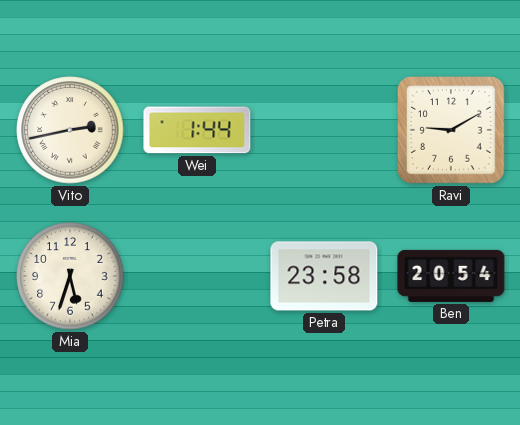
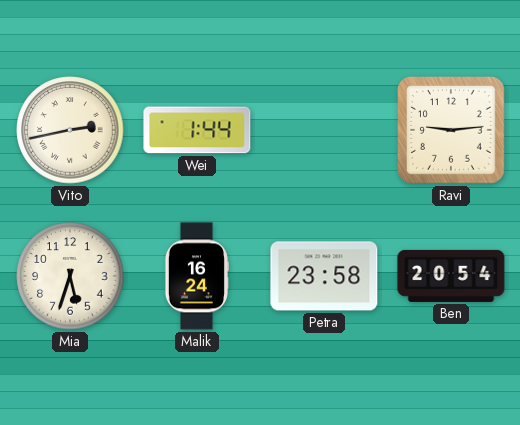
Ravi: 9:10 -> 9:14
Malik: none -> 16:24
